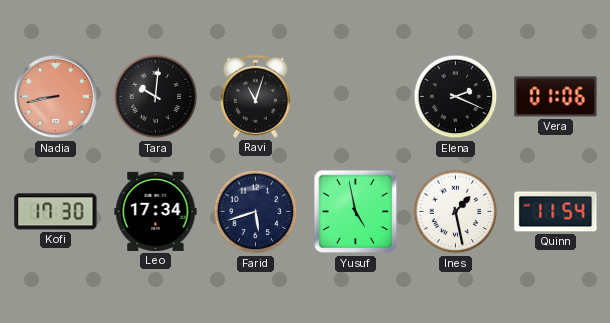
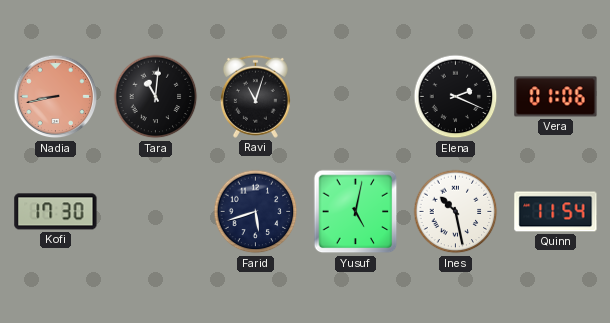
Tara: 10:01 -> 11:01
Leo: 17:34 -> none
Yusuf: 4:58 -> 5:02
Ines: 1:28 -> 10:28
